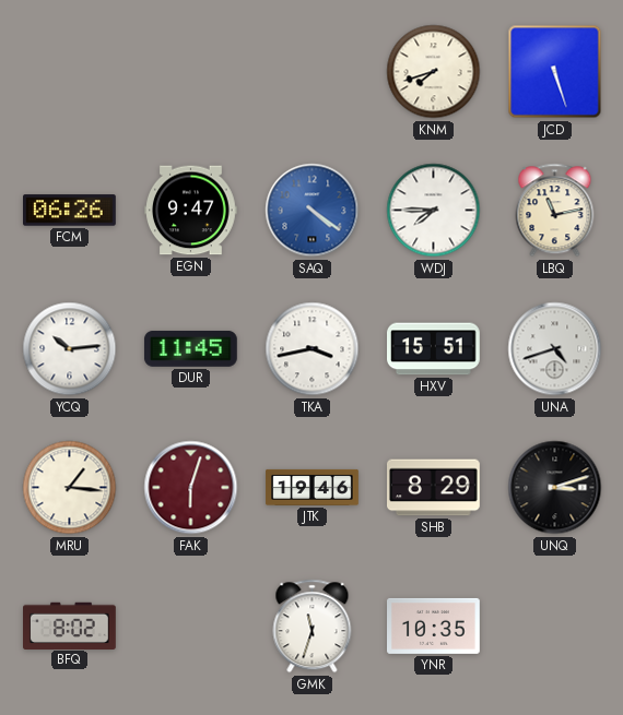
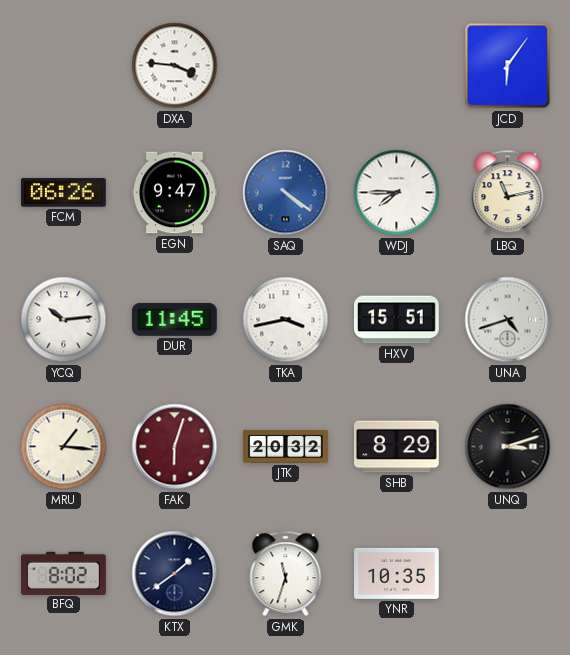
DXA: none -> 3:46
KNM: 7:42 -> none
JCD: 5:27 -> 6:06
JTK: 19:46 -> 20:32
KTX: none -> 1:39
